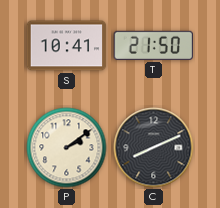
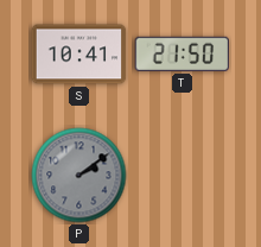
P dial: cream -> grey
C: 8:11 -> none
